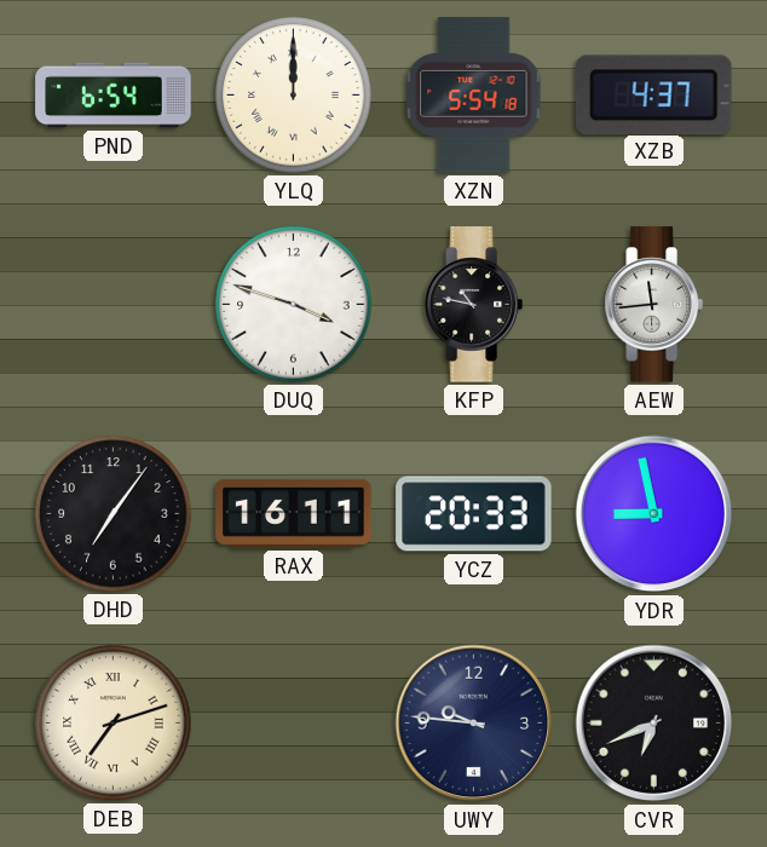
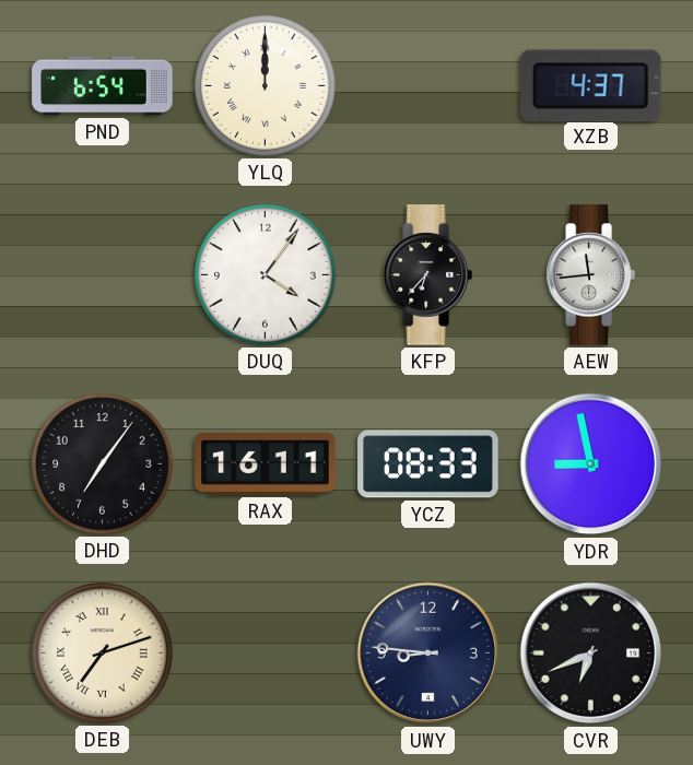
XZN: 5:54 -> none
DUQ: 3:48 -> 4:06
KFP: 10:47 -> 6:37
YCZ: 20:33 -> 08:33
UWY: 9:46 -> 8:46
